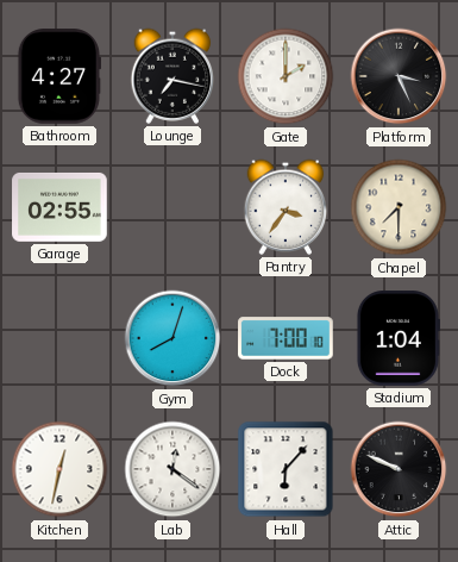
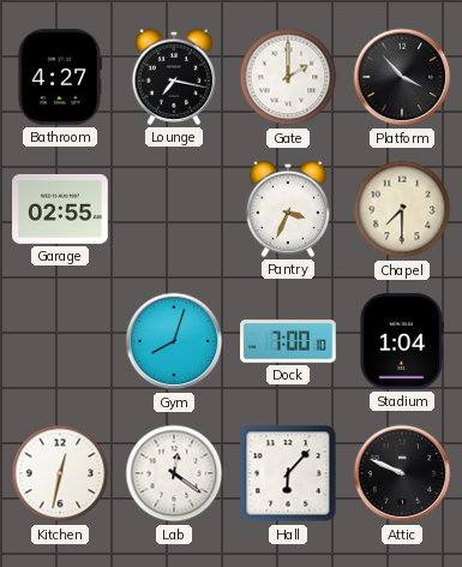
Platform: 3:26 -> 3:53
Pantry: 3:36 -> 3:34
